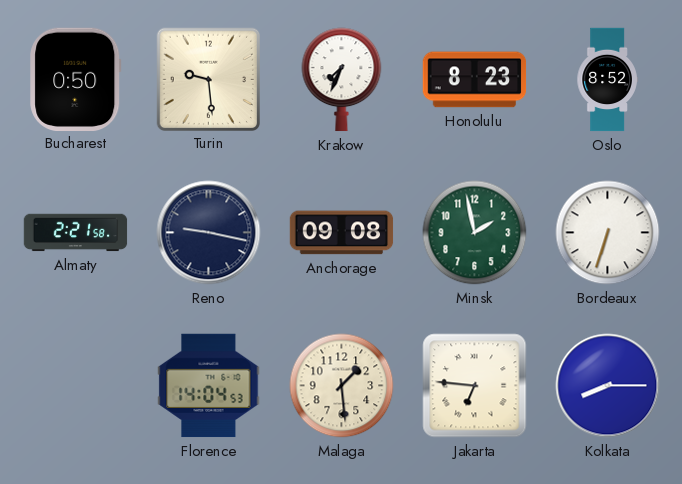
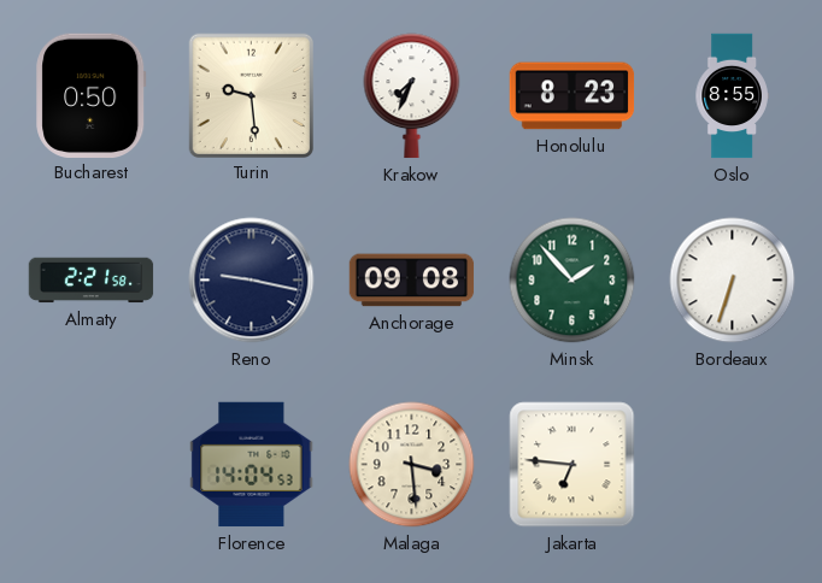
Oslo: 8:52 -> 8:55
Minsk: 1:58 -> 1:53
Malaga: 1:29 -> 3:29
Kolkata: 8:15 -> none
